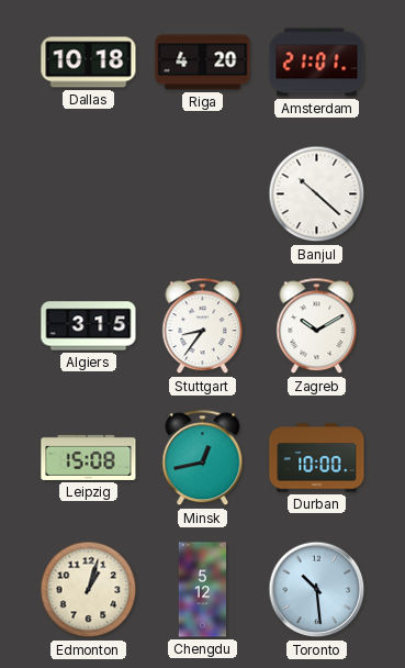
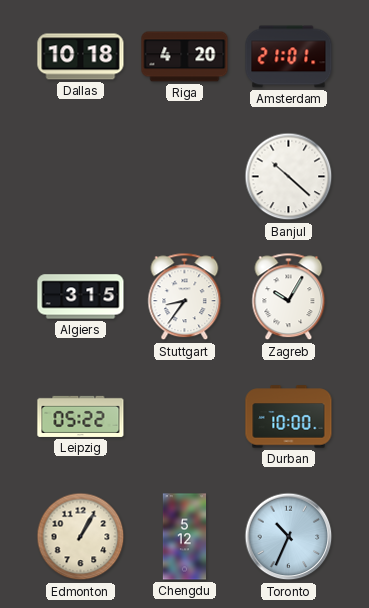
Zagreb: 10:10 -> 10:05
Leipzig: 15:08 -> 05:22
Minsk: 12:43 -> none
Edmonton: 1:03 -> 1:05
Toronto: 10:29 -> 10:34
